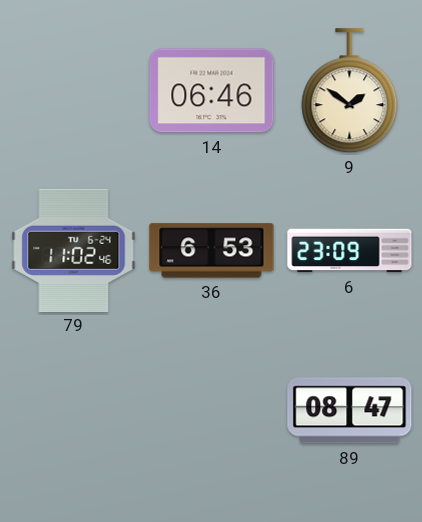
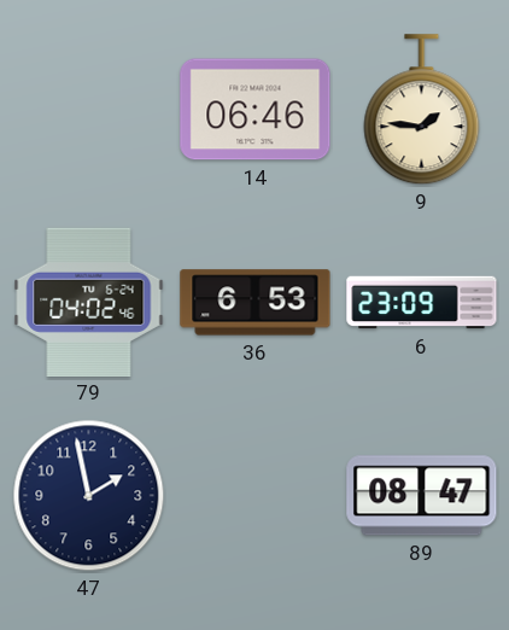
9: 1:51 -> 1:46
79: 11:02 -> 04:02
47: none -> 1:58
